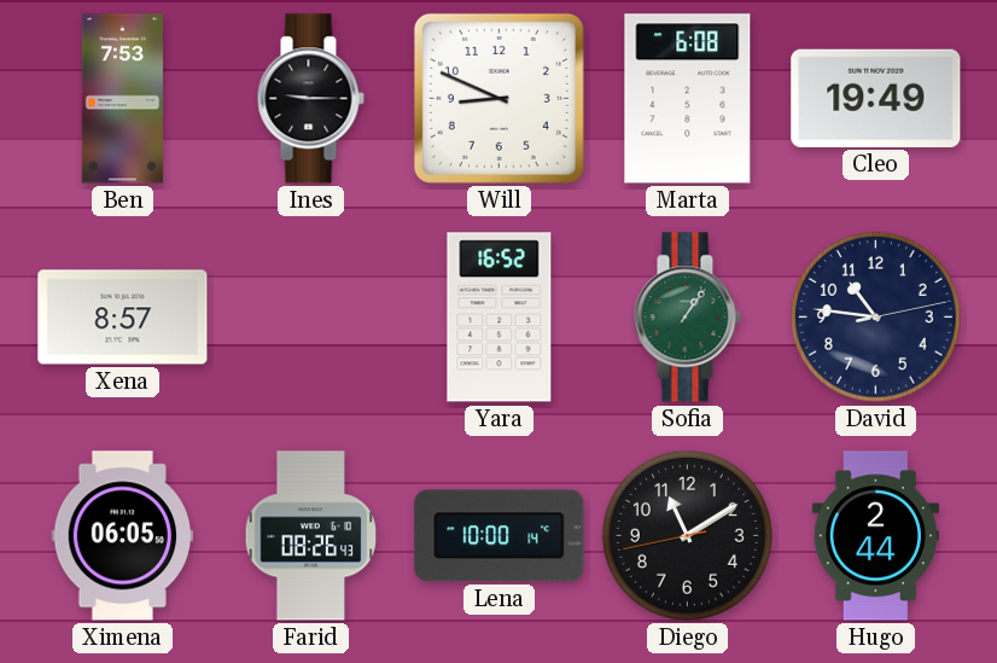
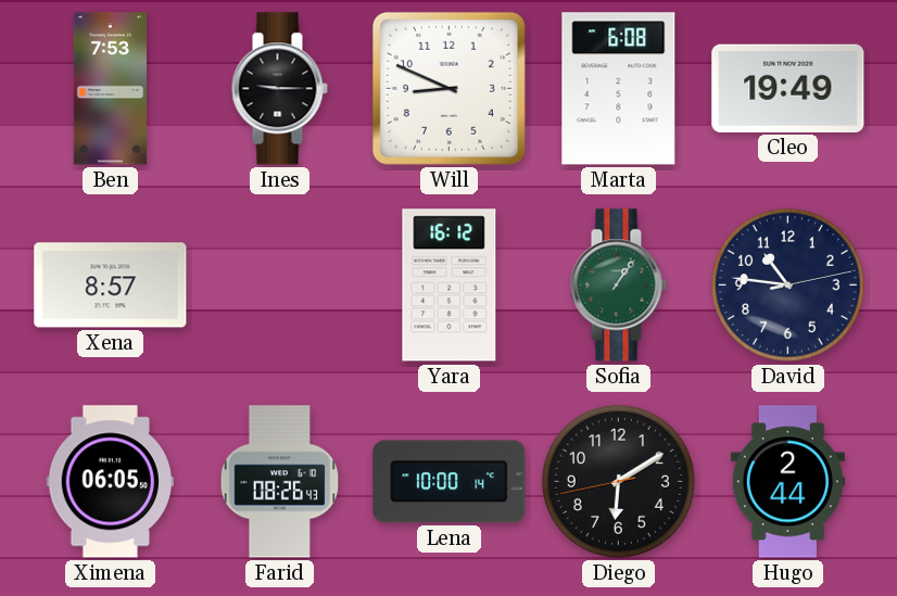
Yara: 16:52 -> 16:12
Diego: 11:09 -> 6:09
